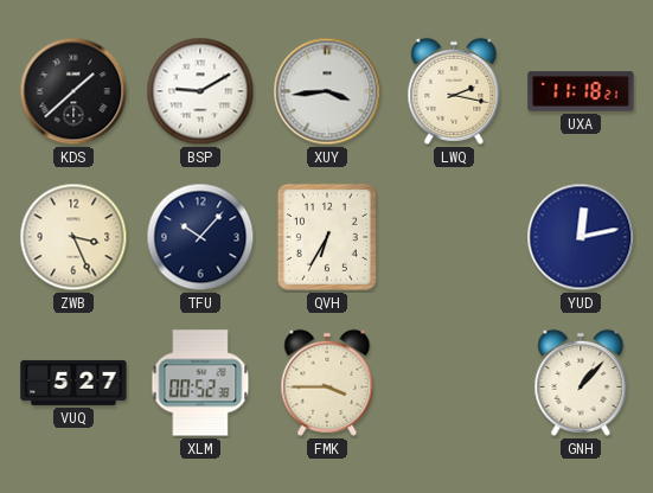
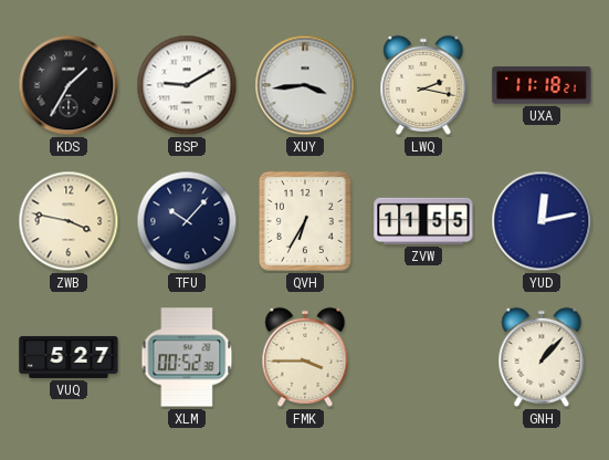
KDS: 1:38 -> 1:35
ZWB: 3:26 -> 3:47
ZVW: none -> 11:55
